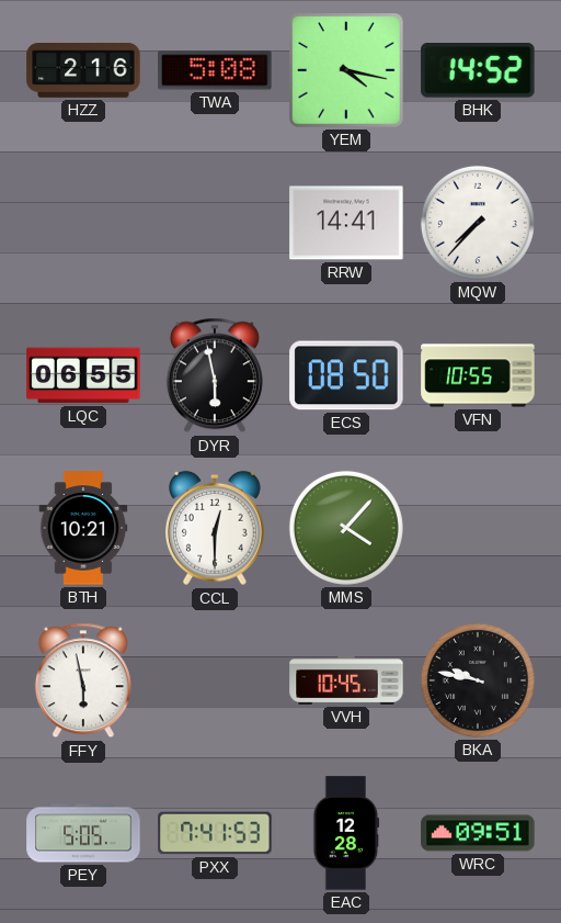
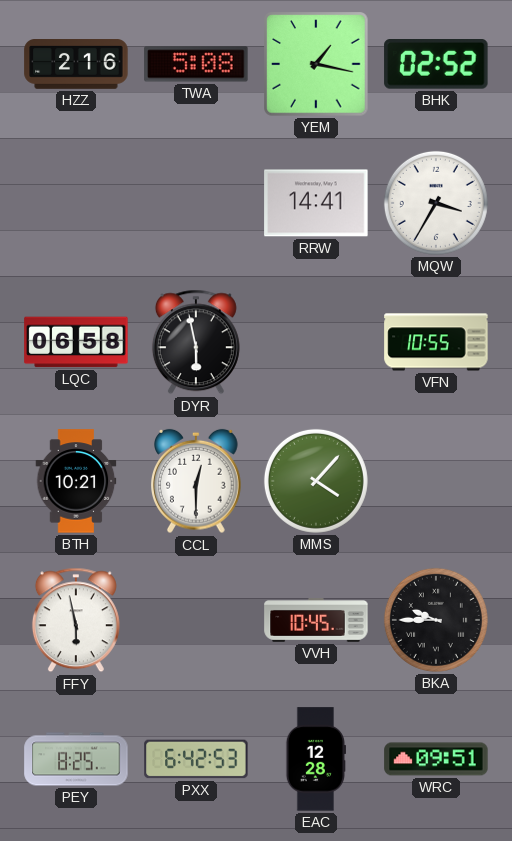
YEM: 4:17 -> 1:17
BHK: 14:52 -> 02:52
MQW: 7:37 -> 3:35
LQC: 06:55 -> 06:58
ECS: 08:50 -> none
BKA: 9:47 -> 9:45
PEY: 5:05 -> 8:25
PXX: 7:41 -> 6:42
